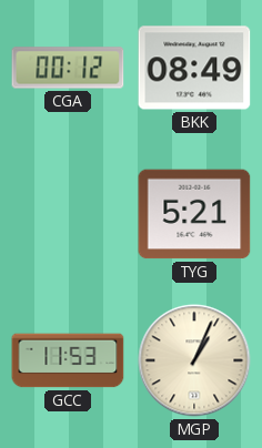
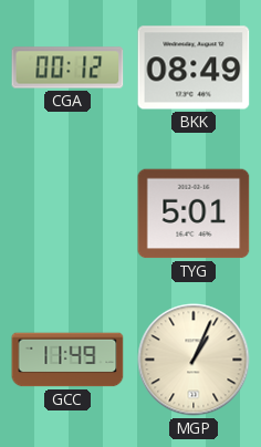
TYG: 5:21 -> 5:01
GCC: 11:53 -> 11:49
